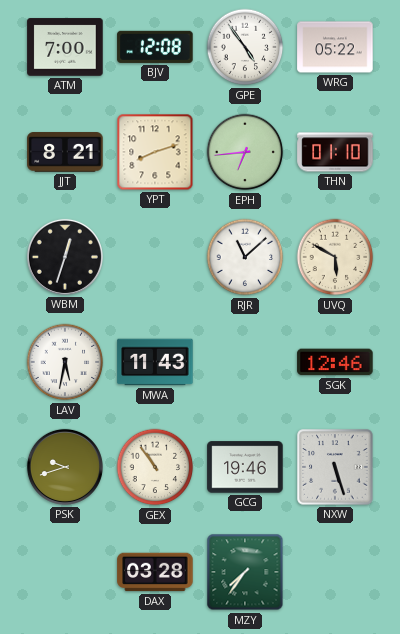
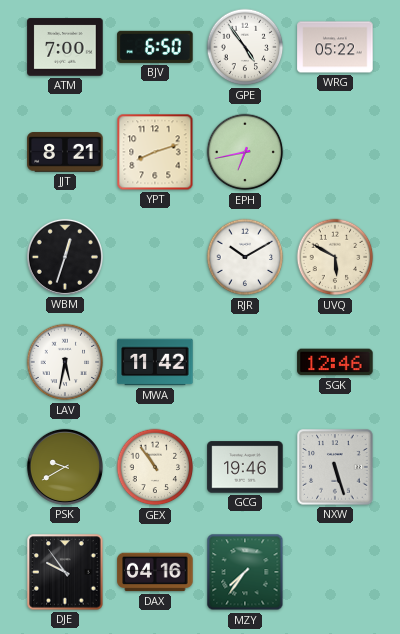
BJV: 12:08 -> 6:50
EPH: 6:44 -> 6:43
THN: 01:10 -> none
RJR: 11:08 -> 10:10
MWA: 11:43 -> 11:42
PSK: 9:42 -> 9:40
DJE: none -> 9:54
DAX: 03:28 -> 04:16
